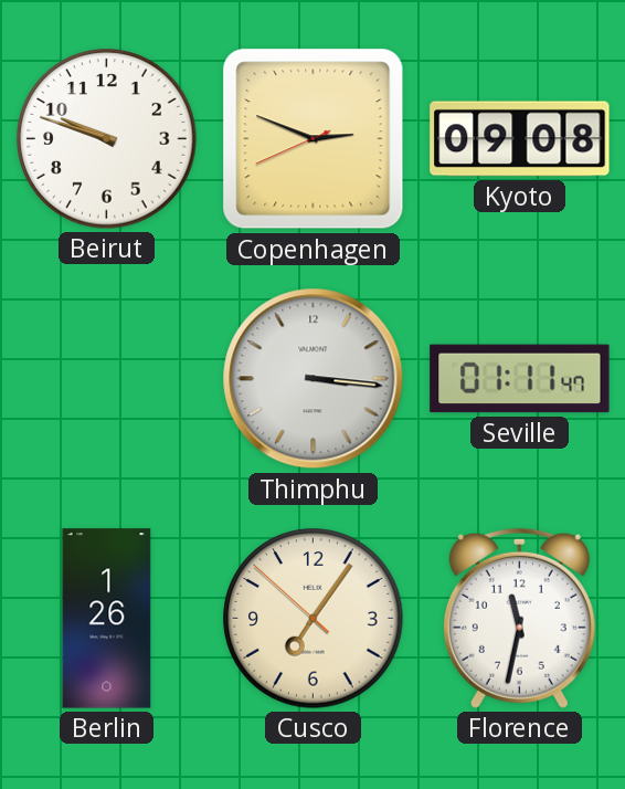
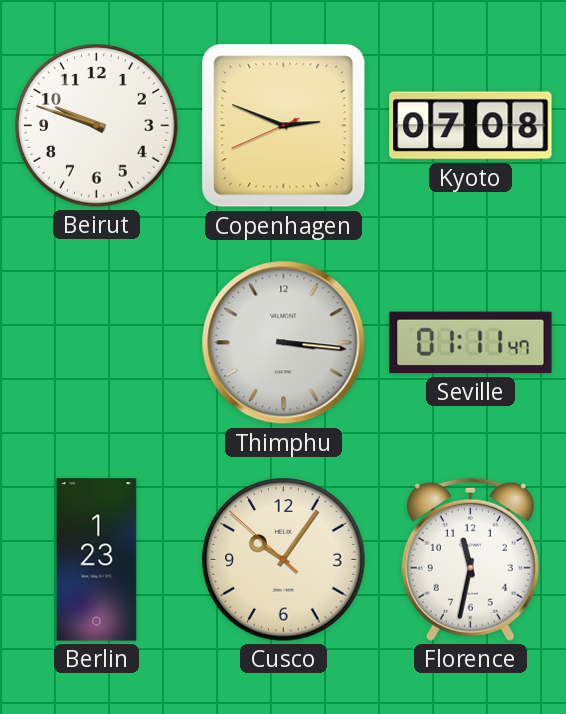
Kyoto: 09:08 -> 07:08
Berlin: 1:26 -> 1:23
Cusco: 7:05 -> 10:05
